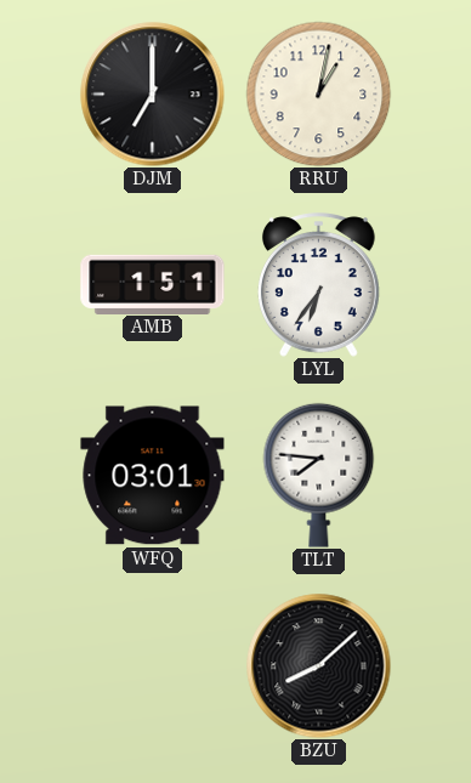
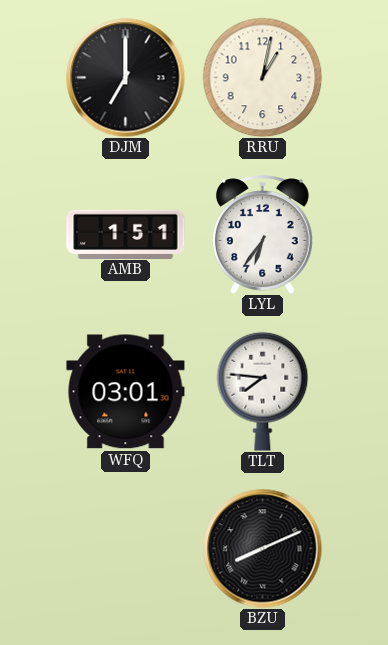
BZU: 8:08 -> 8:11
